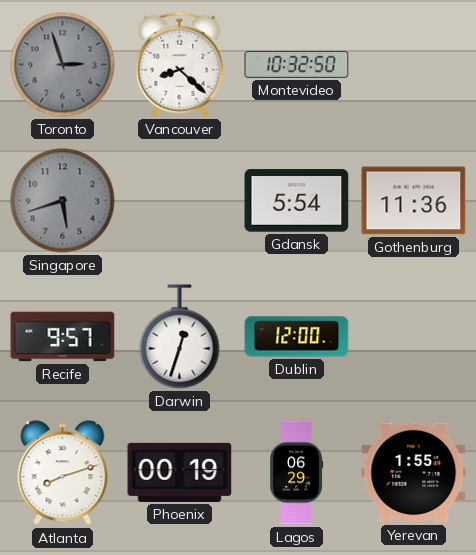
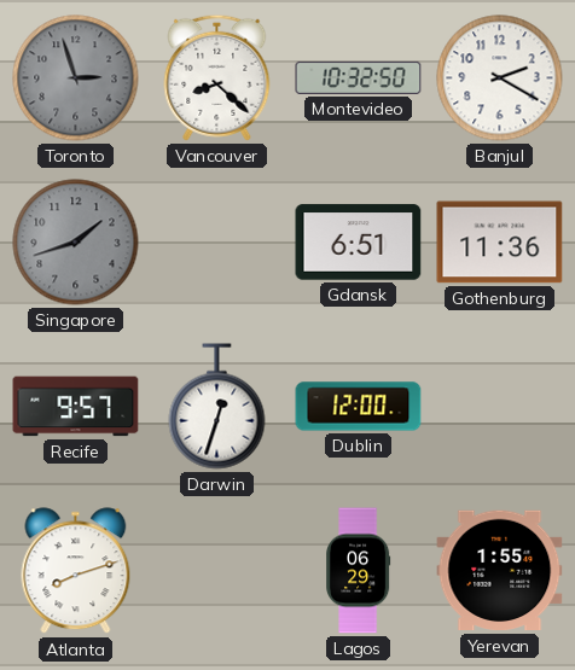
Banjul: none -> 2:20
Singapore: 5:42 -> 1:42
Gdansk: 5:54 -> 6:51
Phoenix: 00:19 -> none
